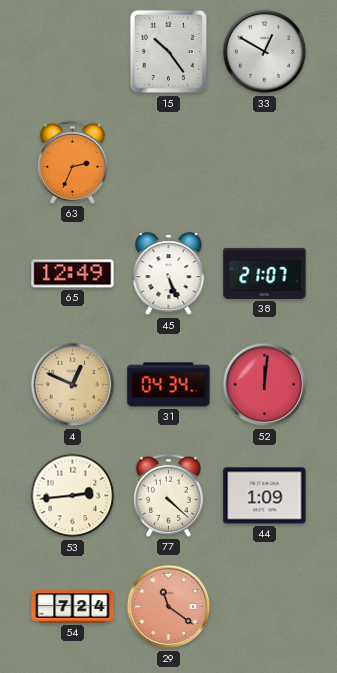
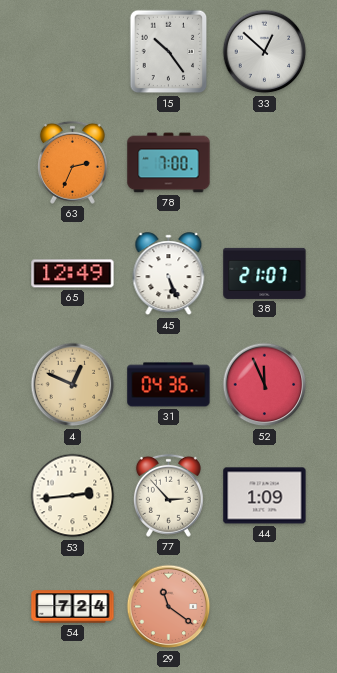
33: 12:50 -> 12:52
78: none -> 7:00
31: 04:34 -> 04:36
52: 12:01 -> 11:56
77: 4:22 -> 2:53
